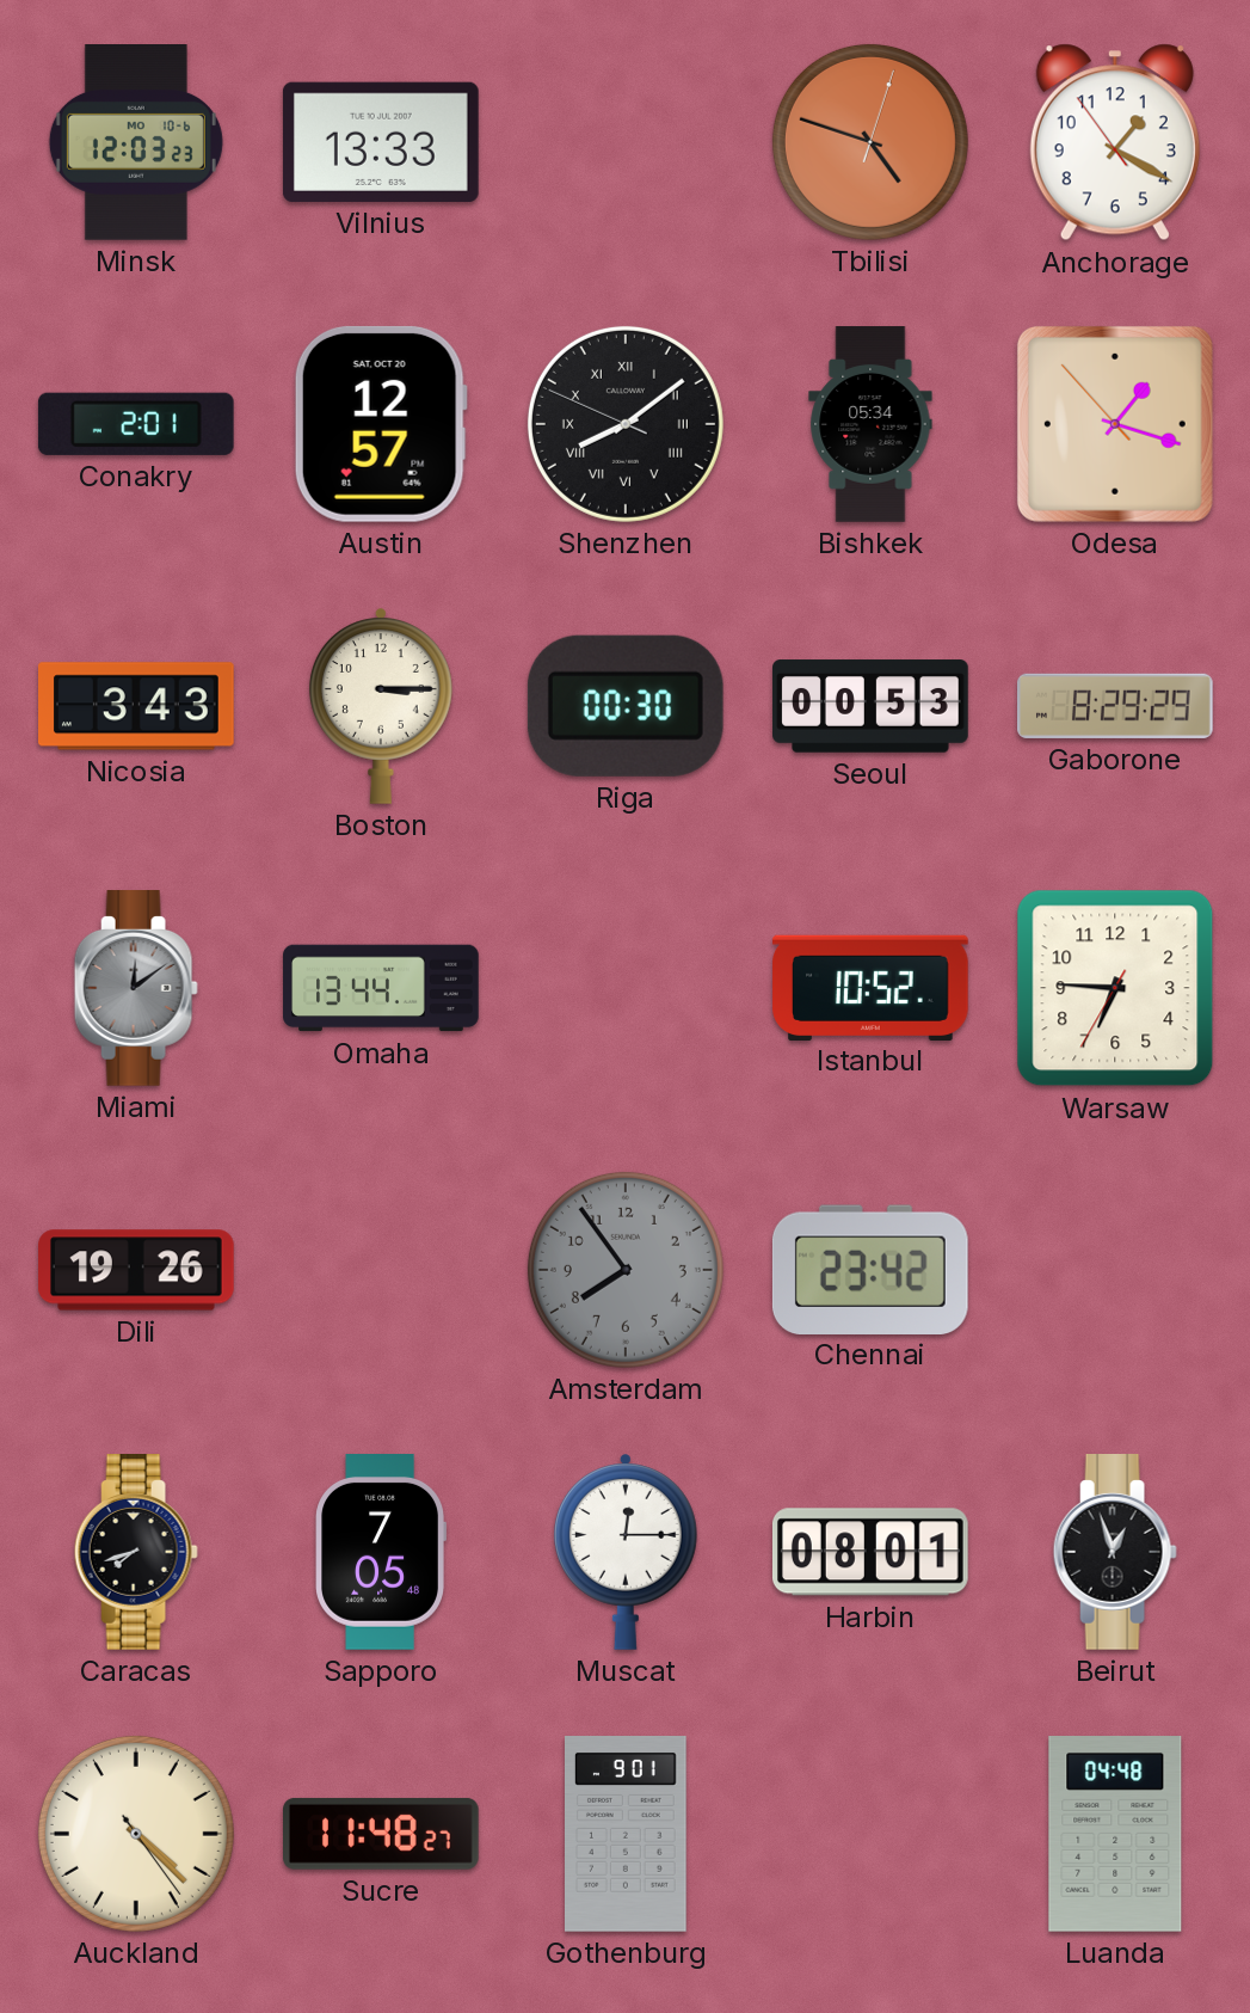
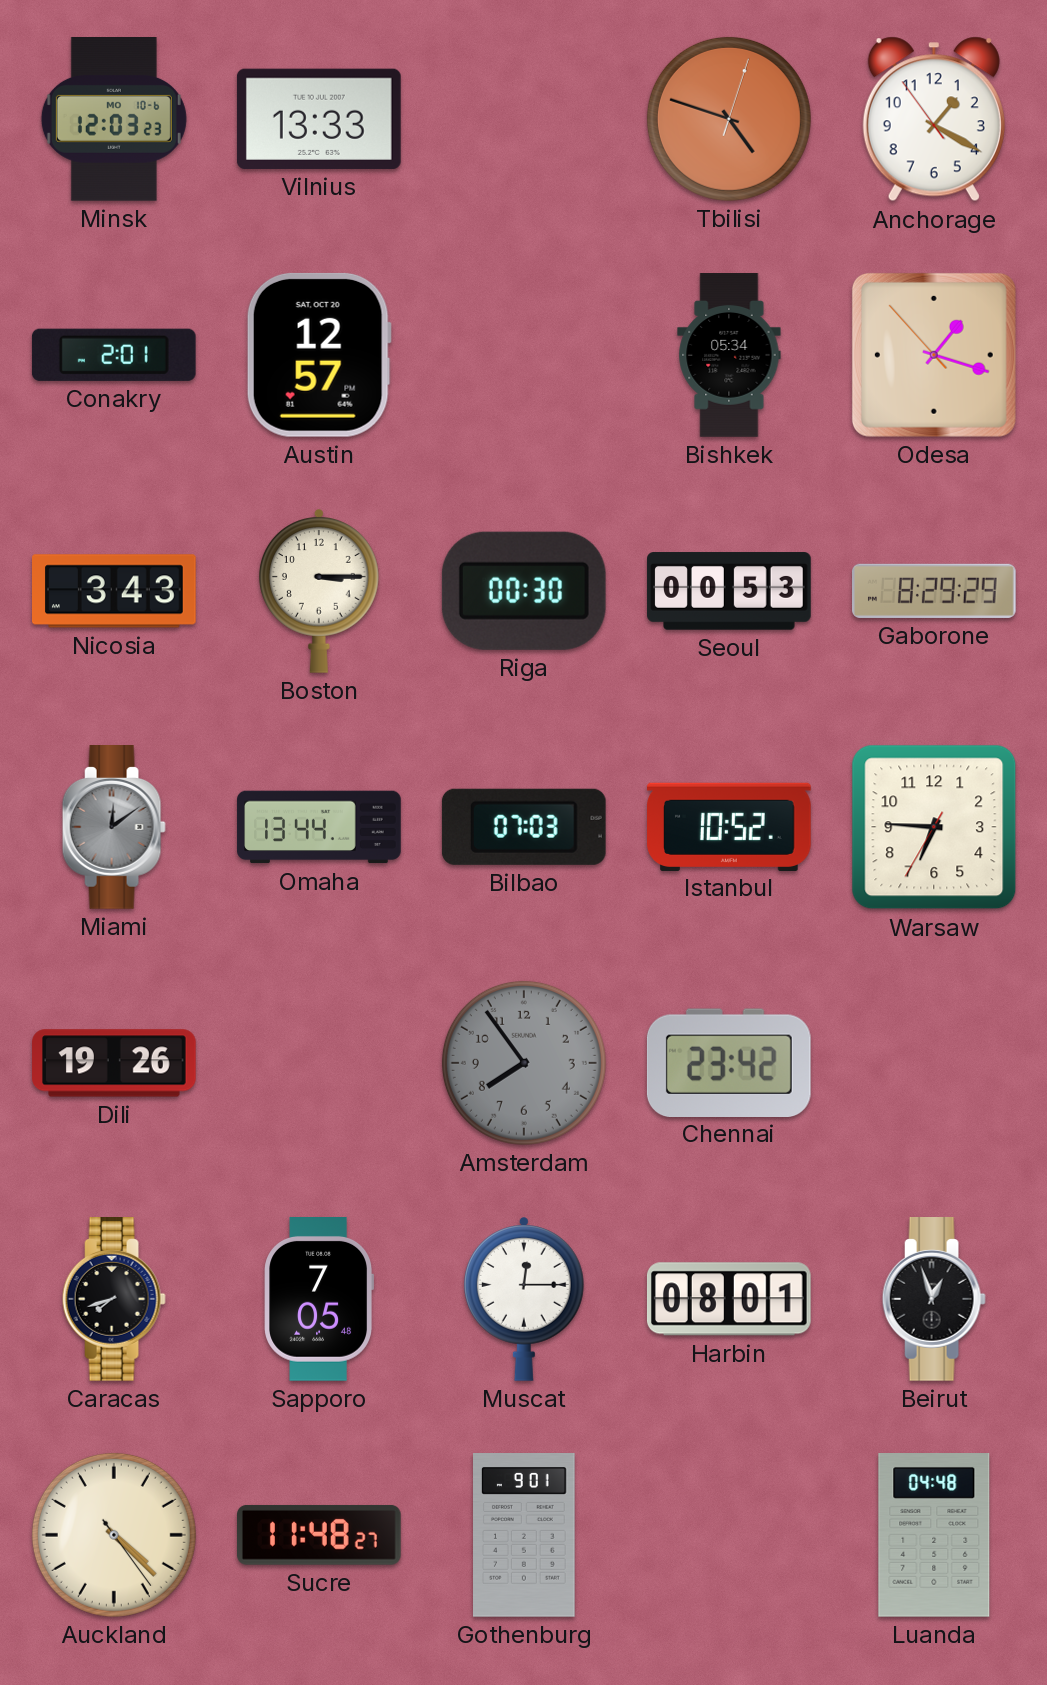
Shenzhen: 8:08 -> none
Bilbao: none -> 07:03
